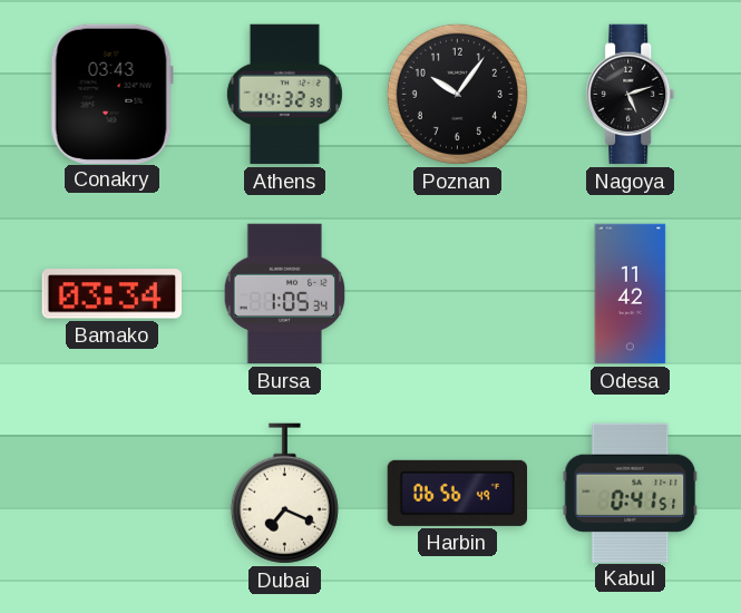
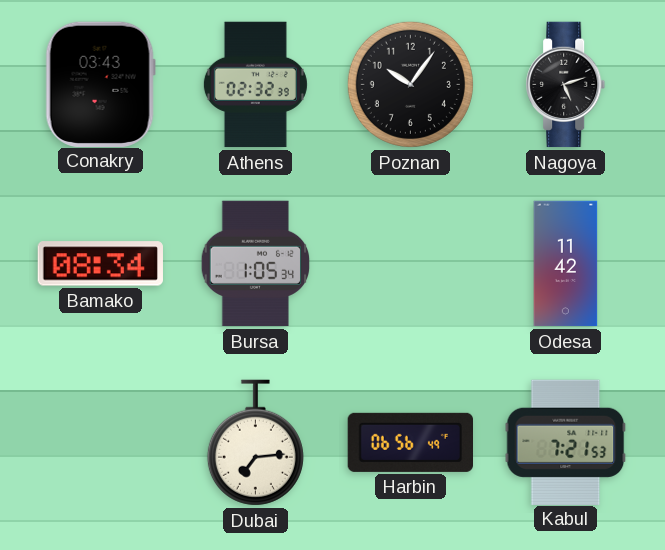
Athens: 14:32 -> 02:32
Bamako: 03:34 -> 08:34
Dubai: 7:19 -> 7:14
Kabul: 0:41 -> 7:21
